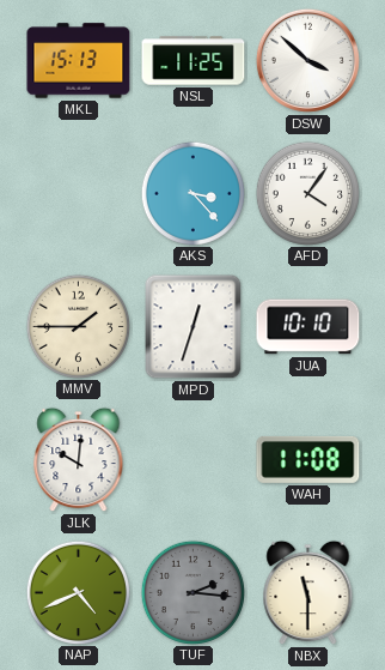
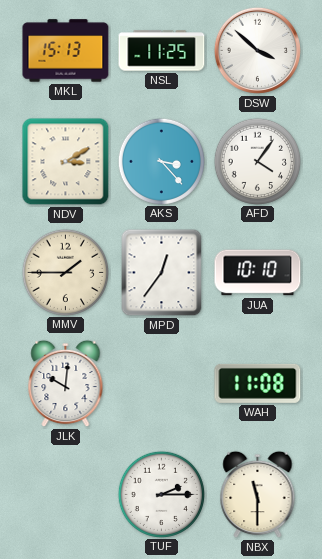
NDV: none -> 3:10
MPD: 12:33 -> 12:36
NAP: 4:41 -> none
TUF: 2:16 -> 2:15
TUF dial: grey -> white
